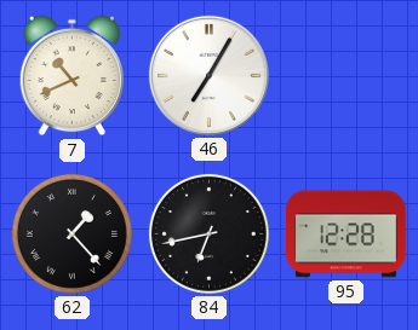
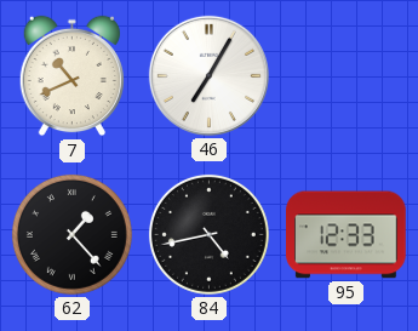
84: 6:43 -> 4:43
95: 12:28 -> 12:33
